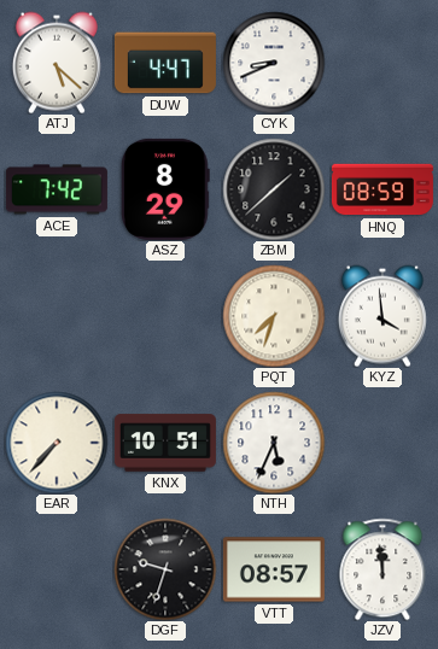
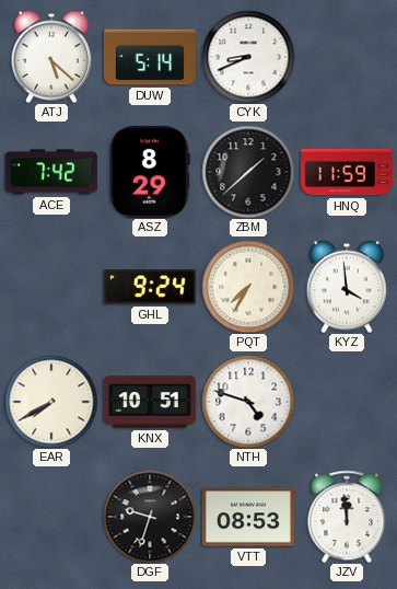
DUW: 4:47 -> 5:14
HNQ: 08:59 -> 11:59
GHL: none -> 9:24
PQT: 7:33 -> 7:35
EAR: 7:37 -> 7:40
NTH: 5:34 -> 4:48
VTT: 08:57 -> 08:53
